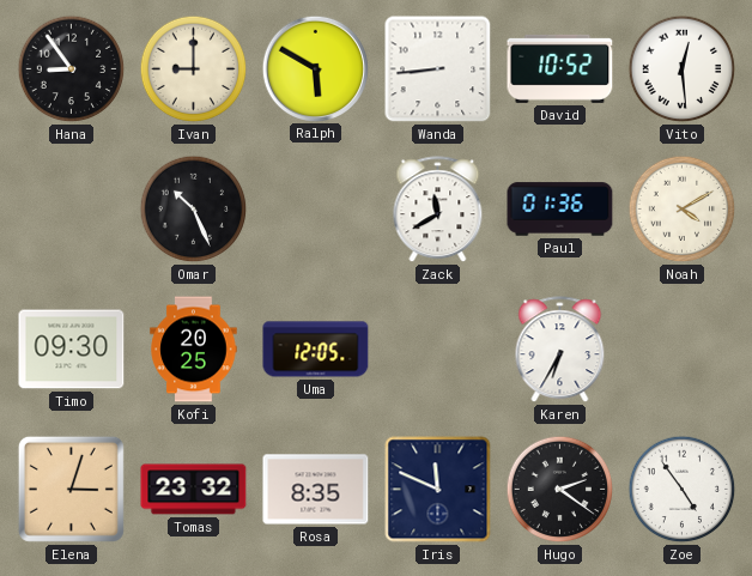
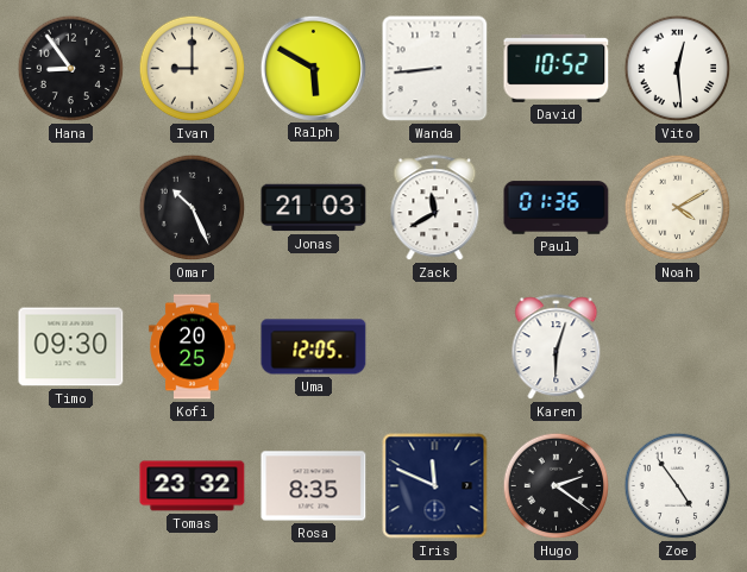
Jonas: none -> 21:03
Karen: 6:35 -> 6:03
Elena: 3:03 -> none
